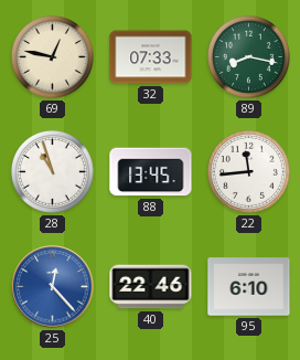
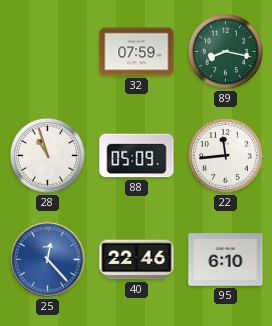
69: 12:47 -> none
32: 07:33 -> 07:59
88: 13:45 -> 05:09
